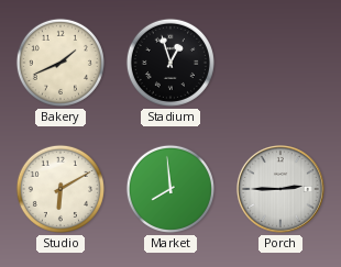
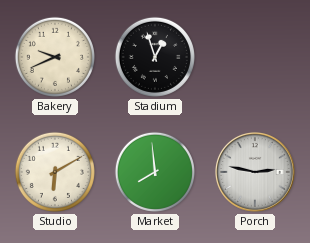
Bakery: 1:41 -> 9:41
Porch: 2:45 -> 2:47
